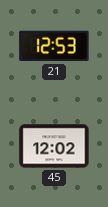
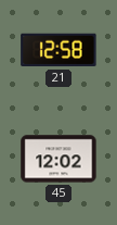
21: 12:53 -> 12:58
